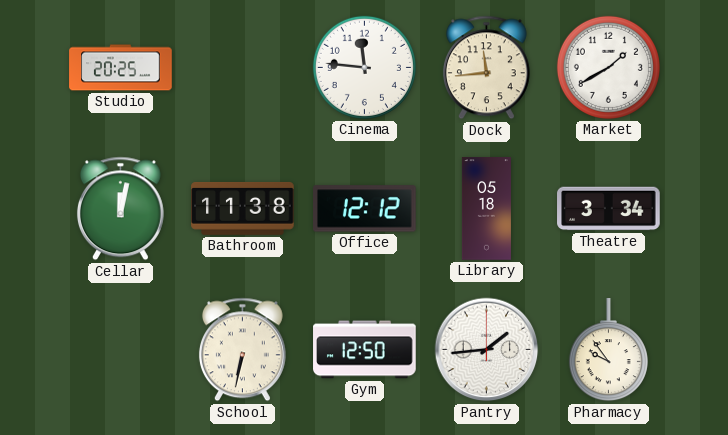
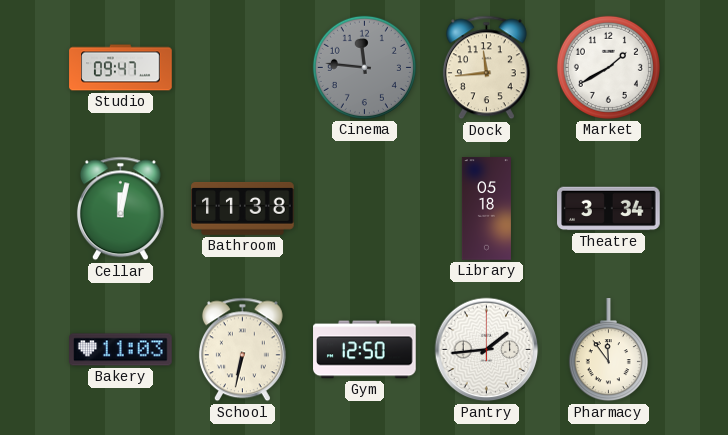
Studio: 20:25 -> 09:47
Cinema dial: white -> grey
Office: 12:12 -> none
Bakery: none -> 11:03
Pharmacy: 9:54 -> 11:54
